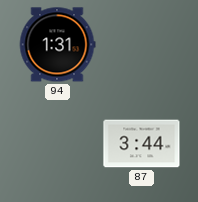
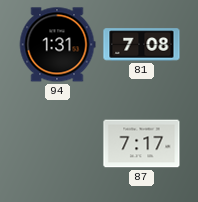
81: none -> 7:08
87: 3:44 -> 7:17
